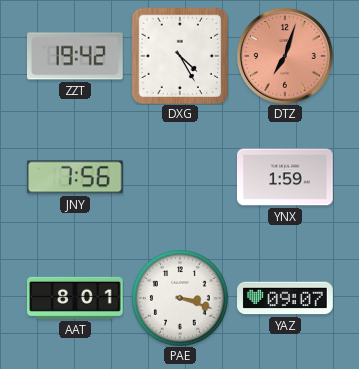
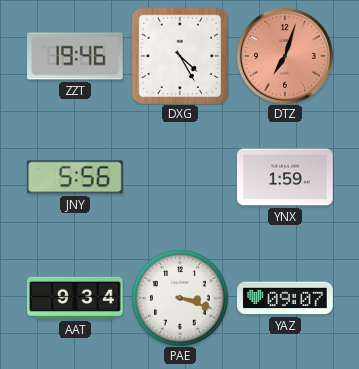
ZZT: 19:42 -> 19:46
JNY: 7:56 -> 5:56
AAT: 8:01 -> 9:34
